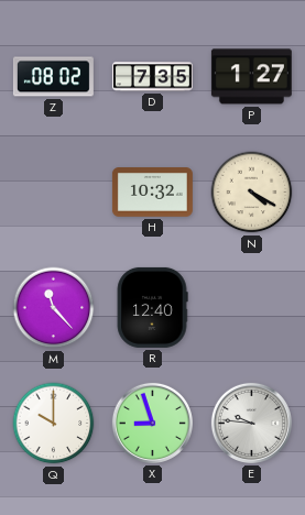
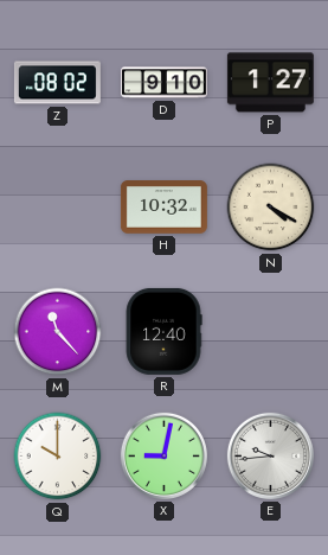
D: 7:35 -> 9:10
X: 8:57 -> 9:02
E: 9:46 -> 9:44
